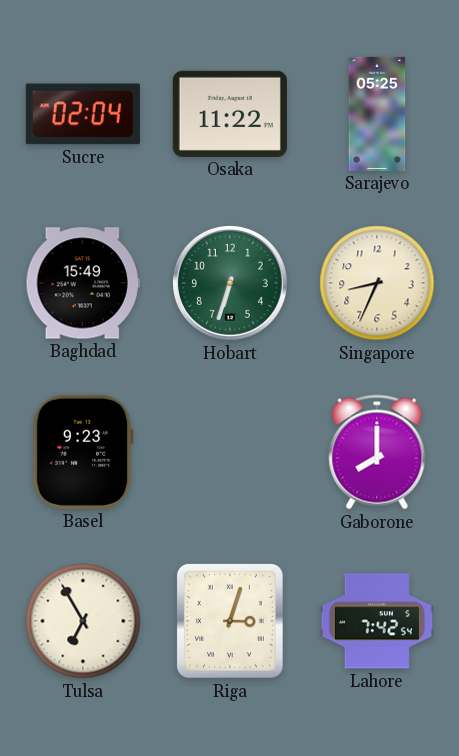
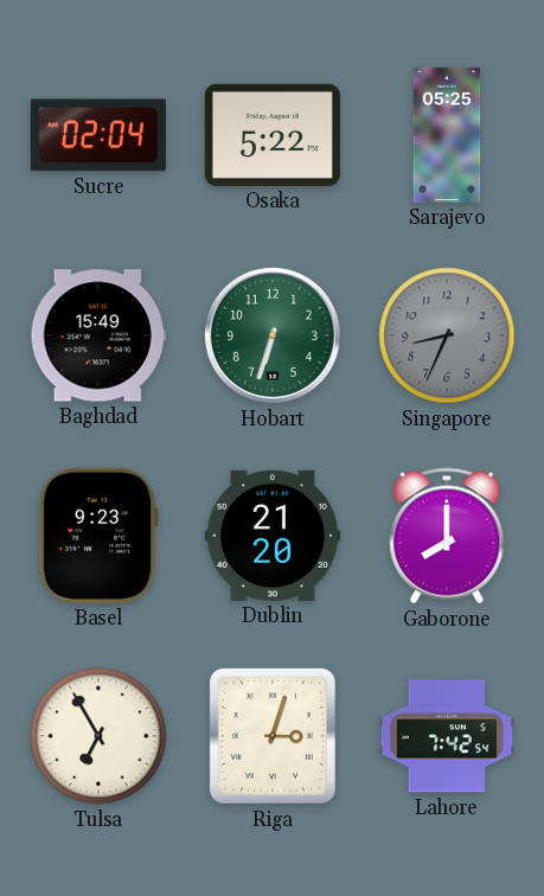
Osaka: 11:22 -> 5:22
Singapore dial: cream -> grey
Dublin: none -> 21:20
